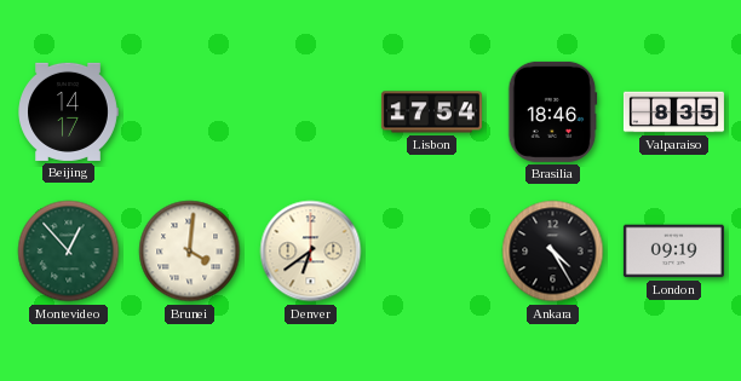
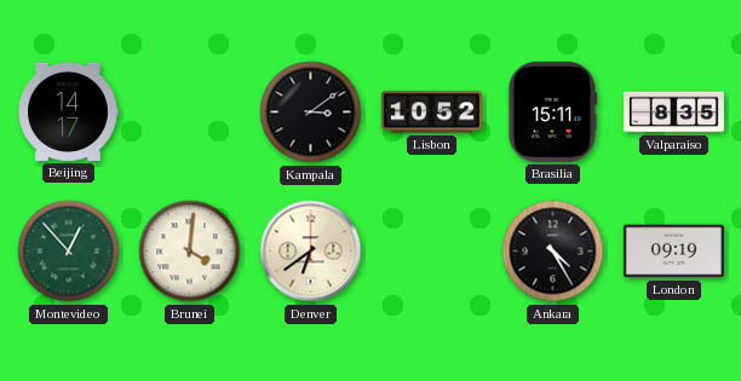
Kampala: none -> 3:09
Lisbon: 17:54 -> 10:52
Brasilia: 18:46 -> 15:11
